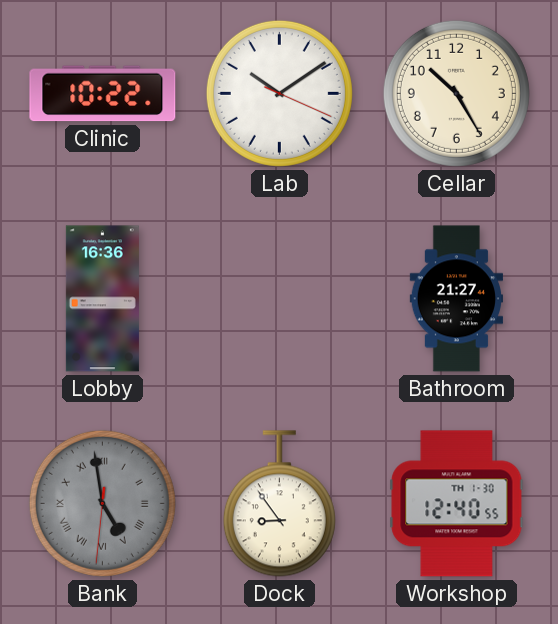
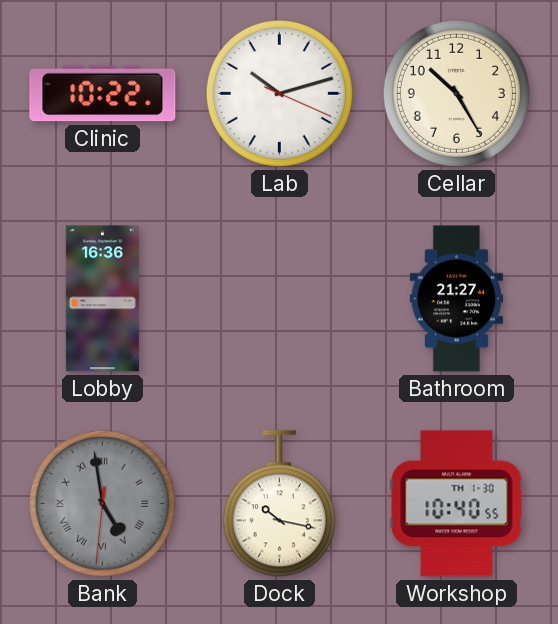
Lab: 10:09 -> 10:12
Dock: 8:54 -> 10:17
Workshop: 12:40 -> 10:40
